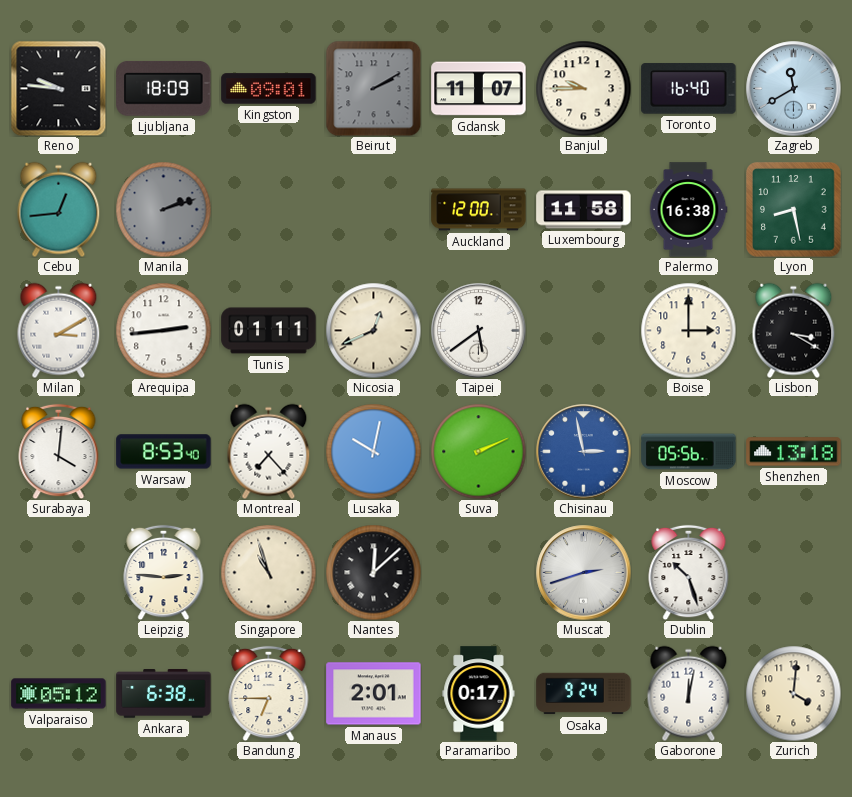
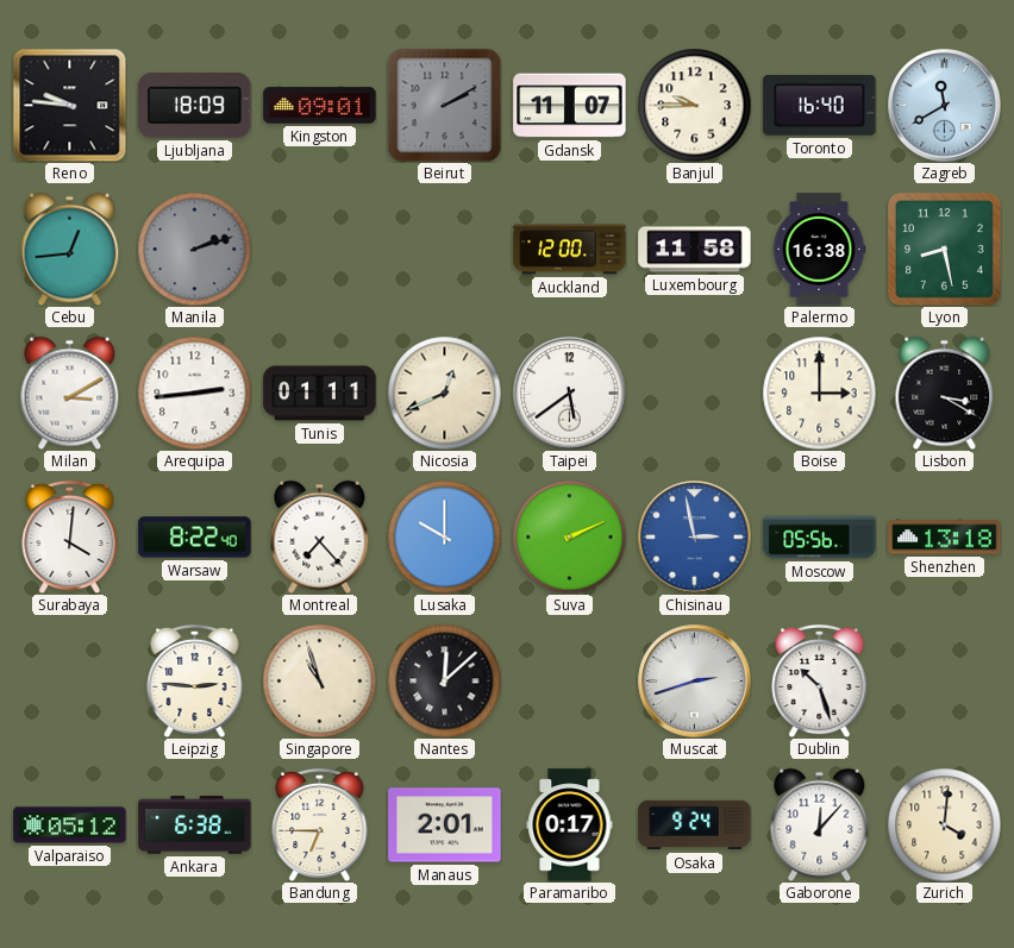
Warsaw: 8:53 -> 8:22
Lusaka: 10:02 -> 10:00
Gaborone: 12:02 -> 12:07
